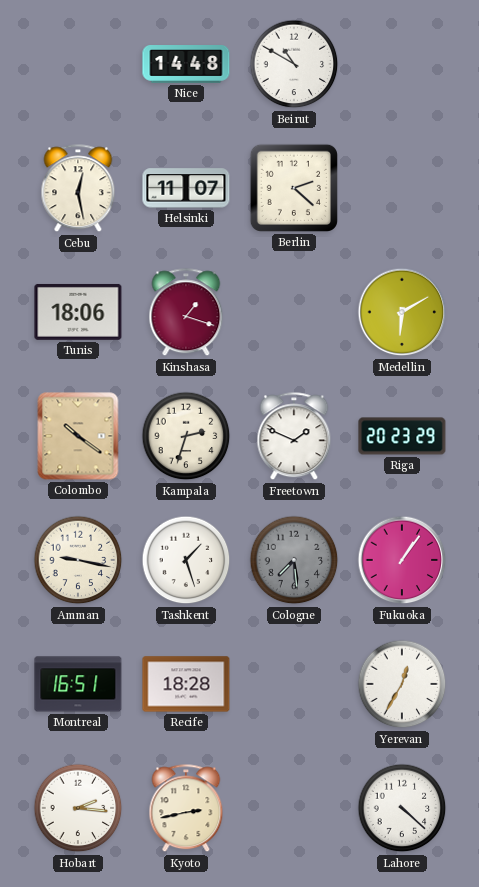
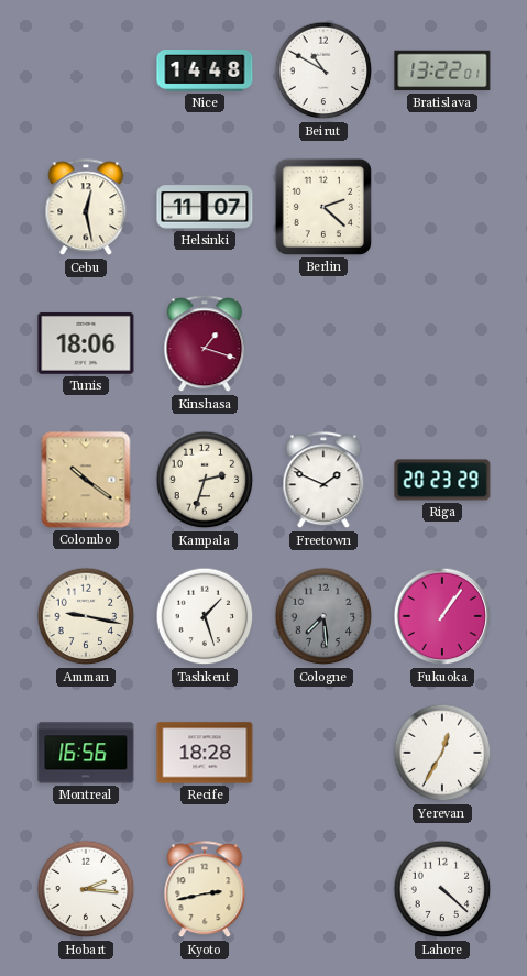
Bratislava: none -> 13:22
Medellin: 6:10 -> none
Montreal: 16:51 -> 16:56
